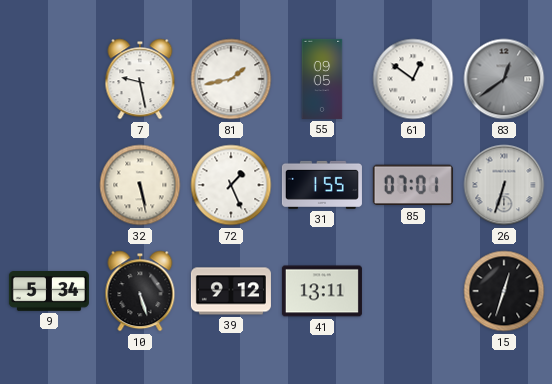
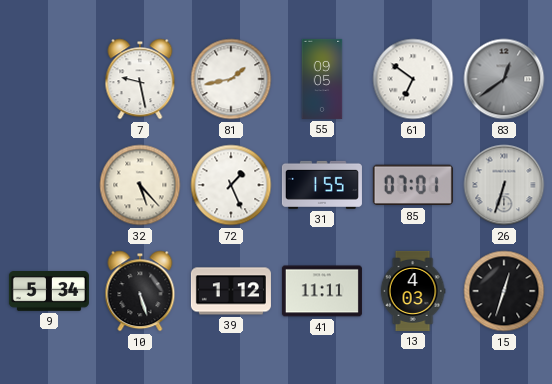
61: 12:51 -> 6:51
32: 5:28 -> 5:23
39: 9:12 -> 1:12
41: 13:11 -> 11:11
13: none -> 4:03
